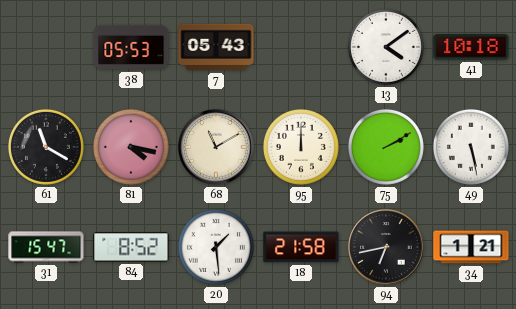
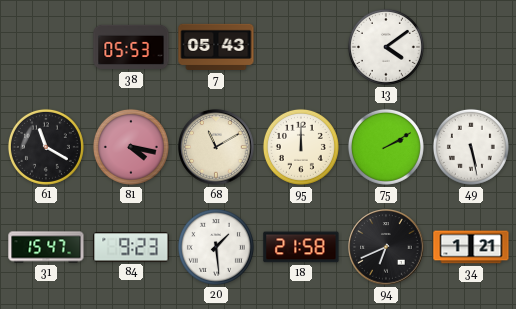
41: 10:18 -> none
84: 8:52 -> 9:23
94: 6:43 -> 6:41
